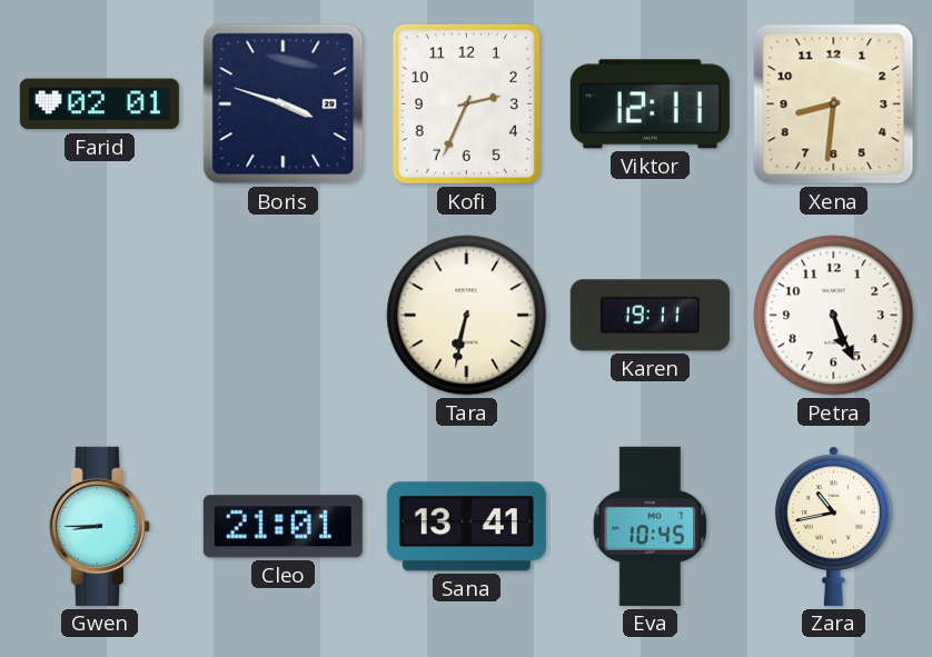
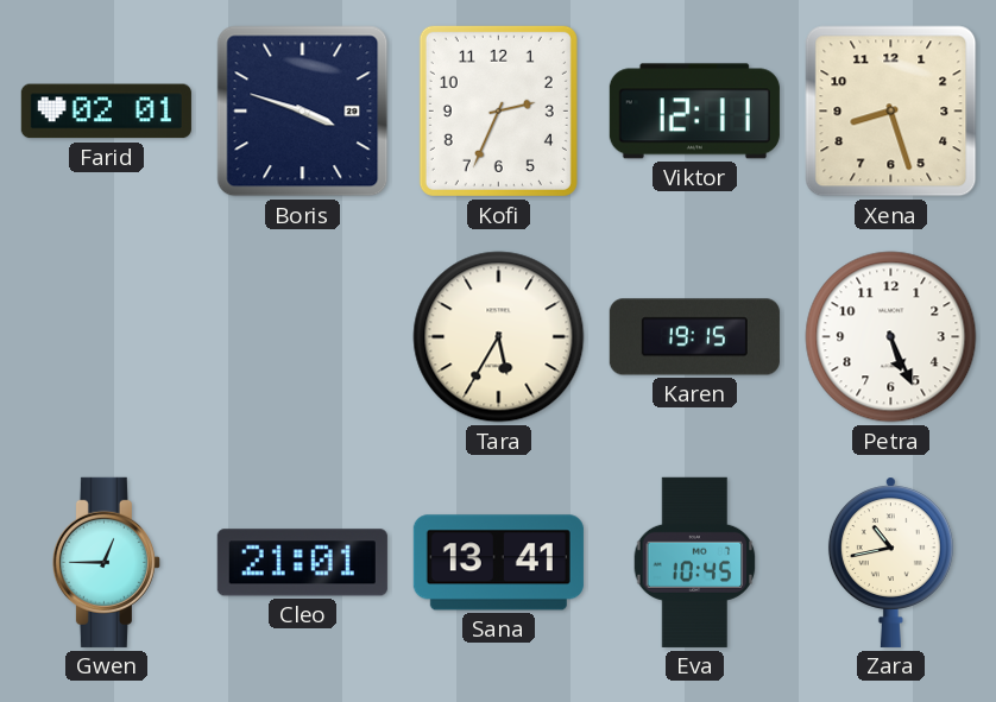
Xena: 8:31 -> 8:27
Tara: 6:32 -> 5:35
Karen: 19:11 -> 19:15
Gwen: 8:45 -> 12:45
